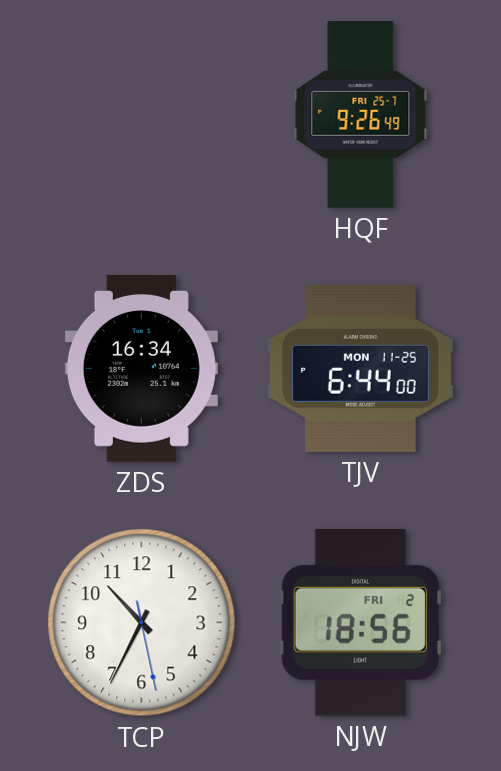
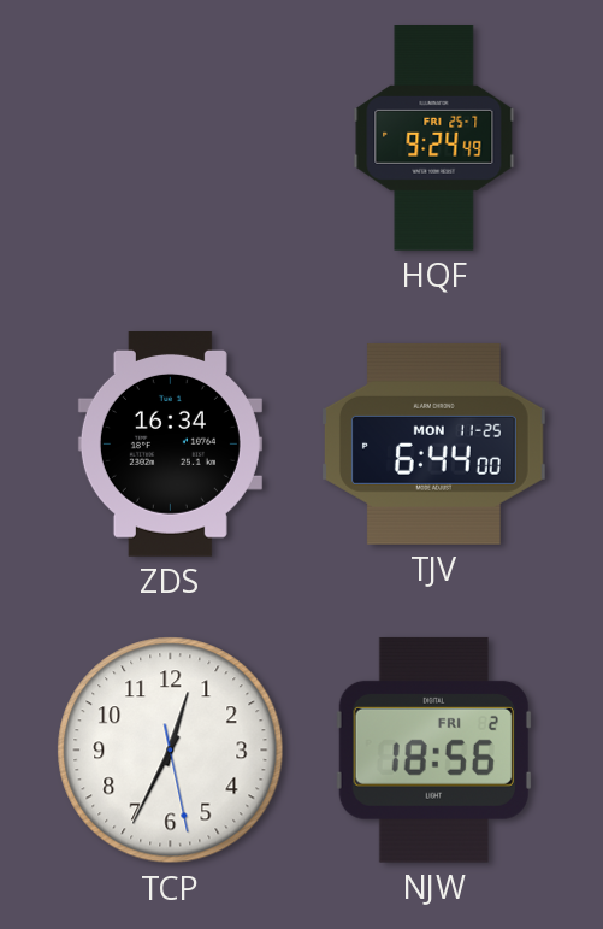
HQF: 9:26 -> 9:24
TCP: 10:34 -> 12:34
